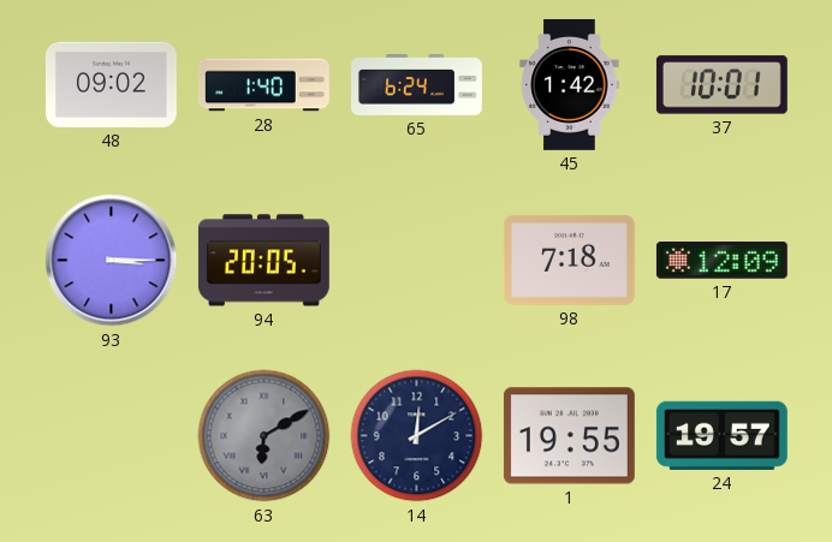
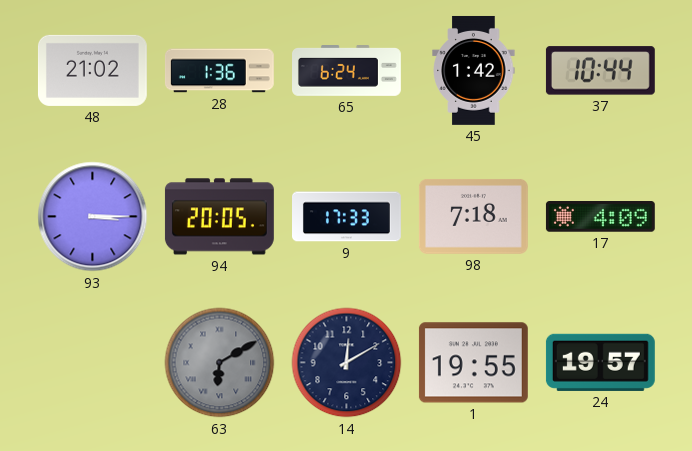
48: 09:02 -> 21:02
28: 1:40 -> 1:36
37: 10:01 -> 10:44
9: none -> 17:33
17: 12:09 -> 4:09
